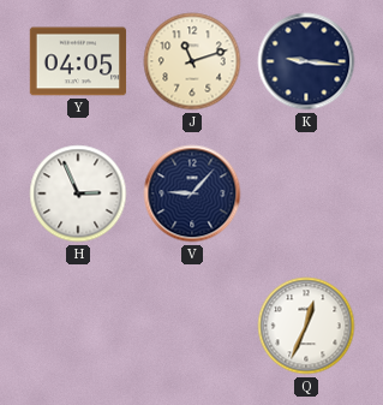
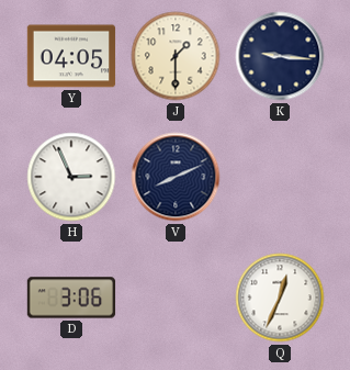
J: 11:12 -> 1:30
V: 9:07 -> 8:11
D: none -> 3:06
